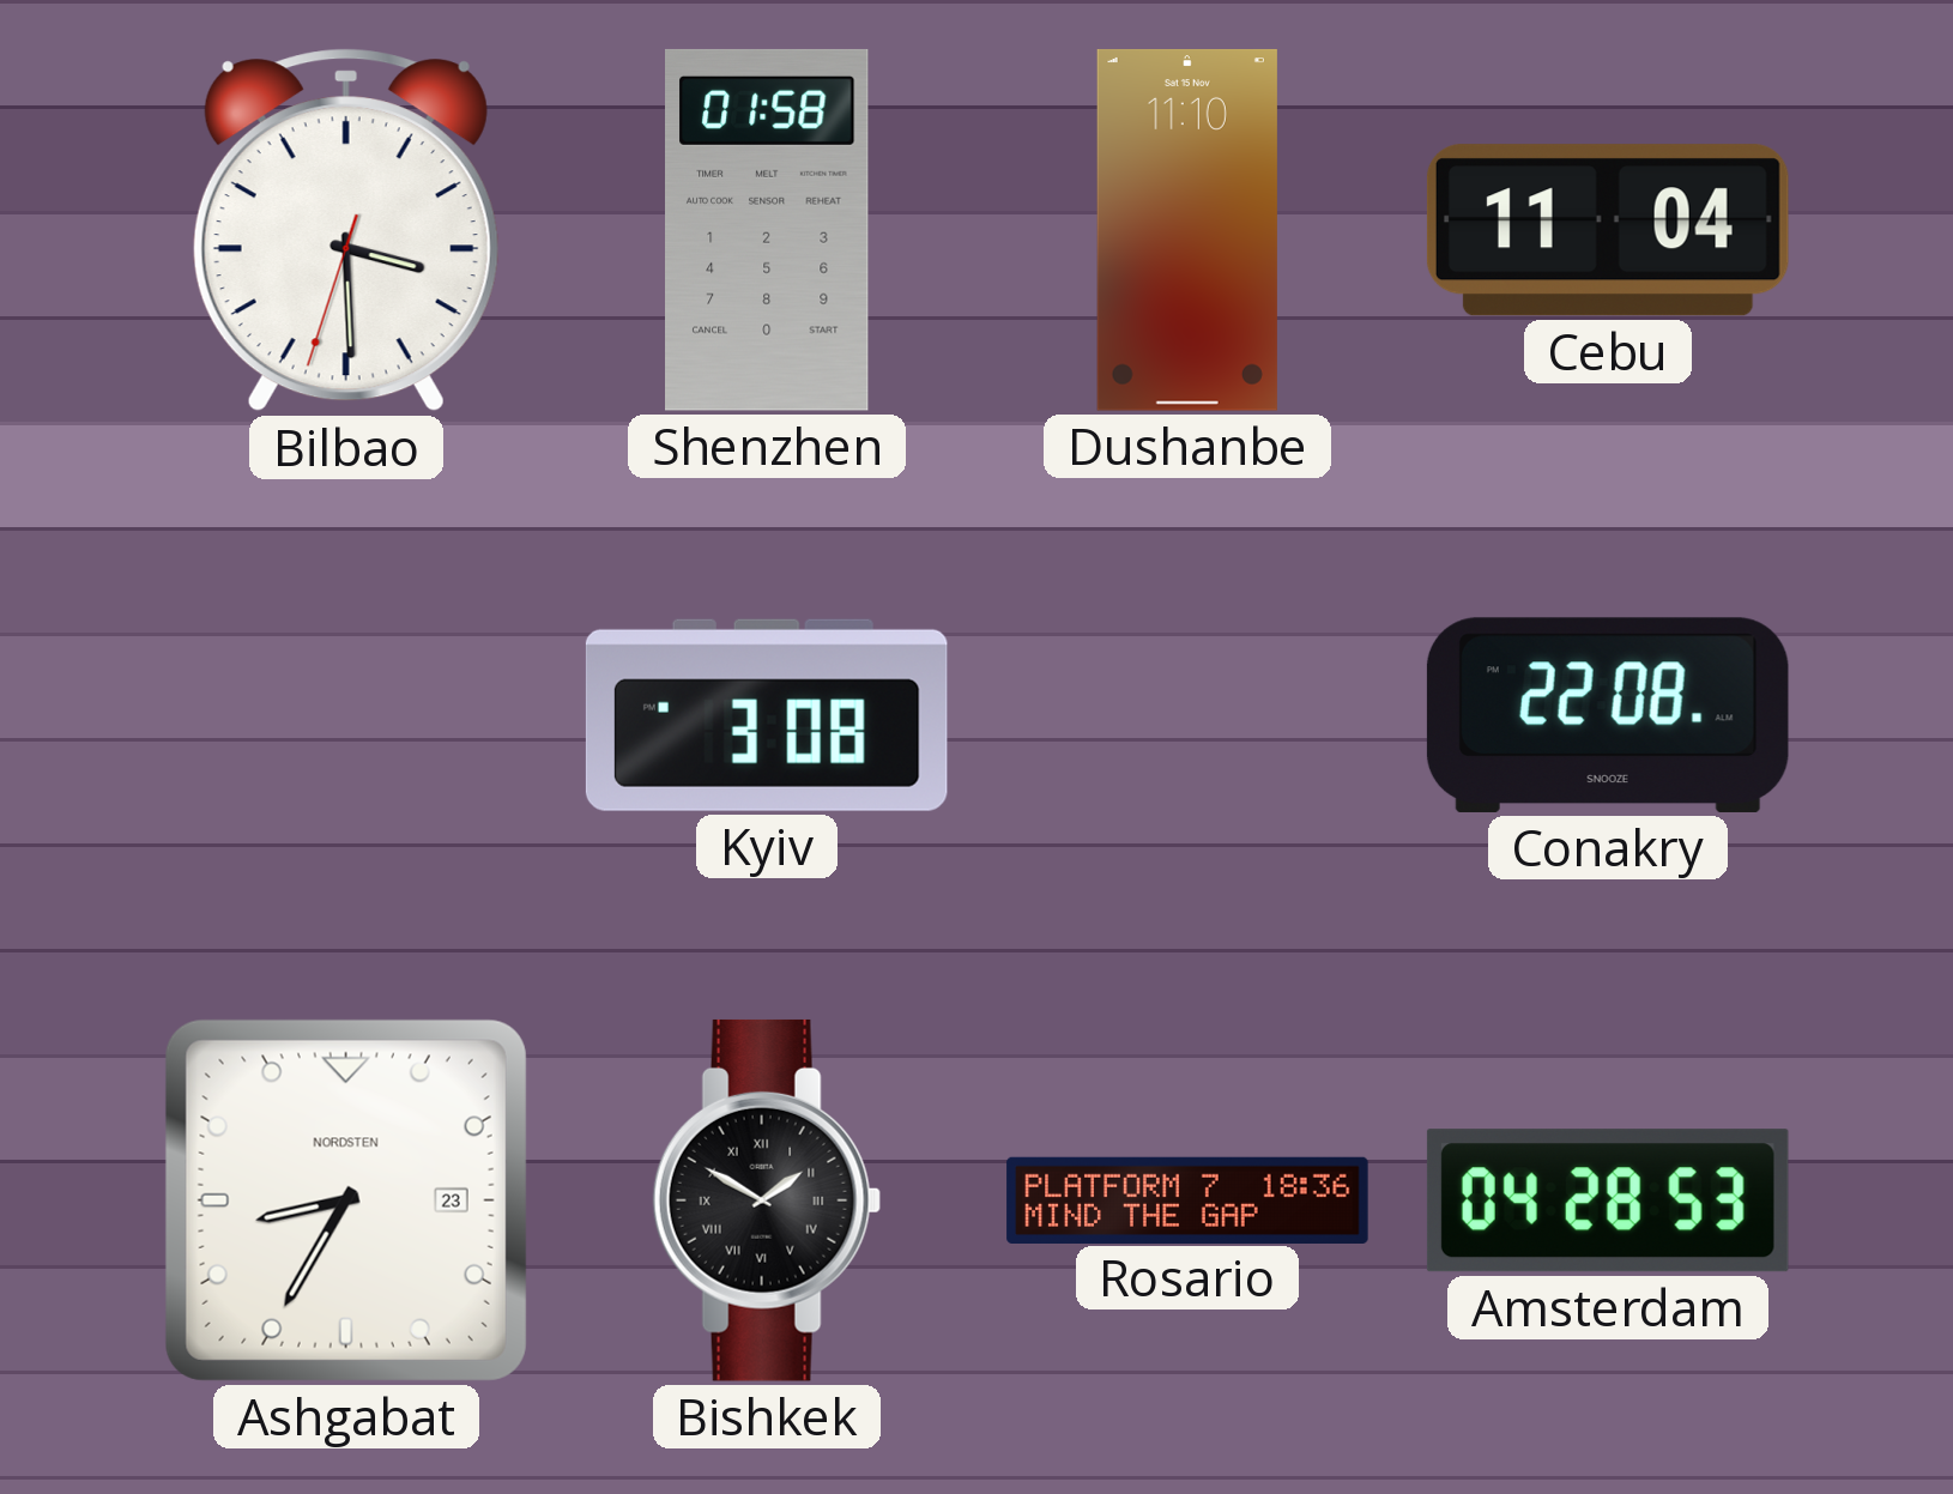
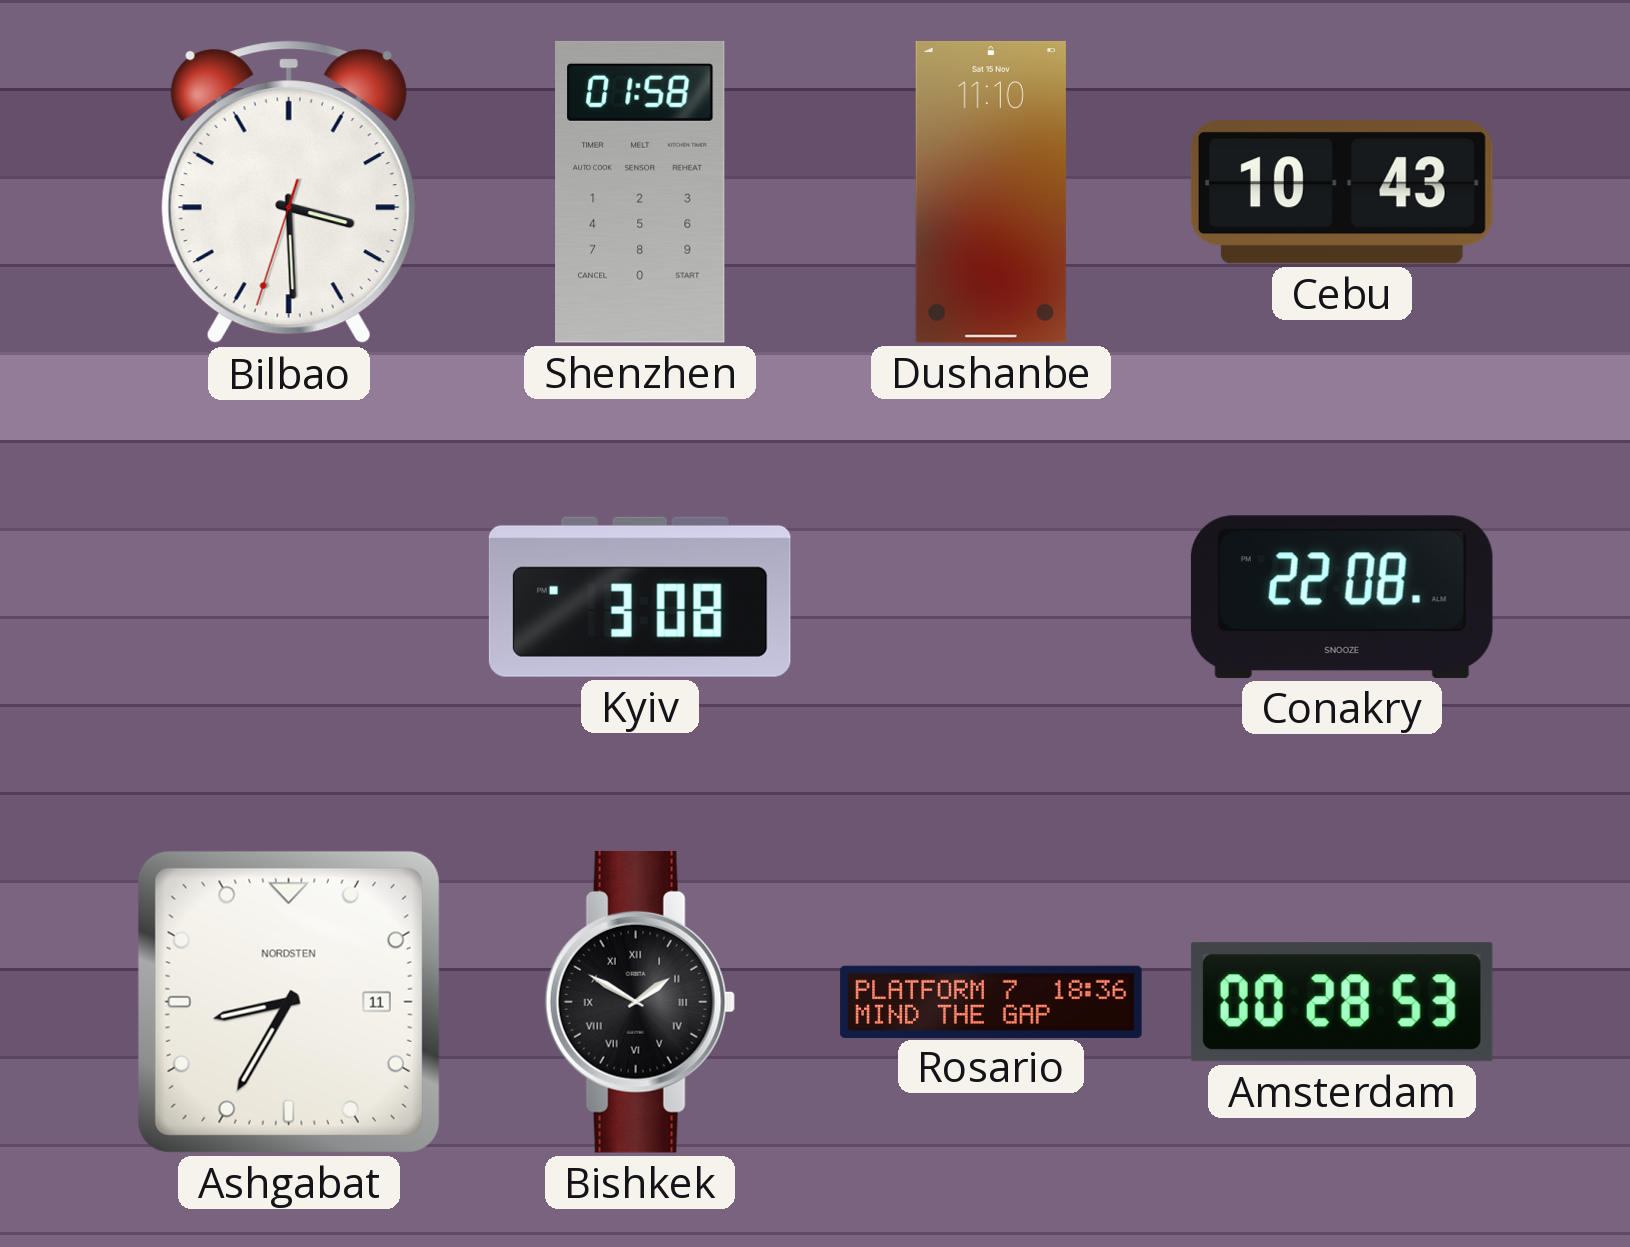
Cebu: 11:04 -> 10:43
Ashgabat date: 23 -> 11
Amsterdam: 04:28 -> 00:28
